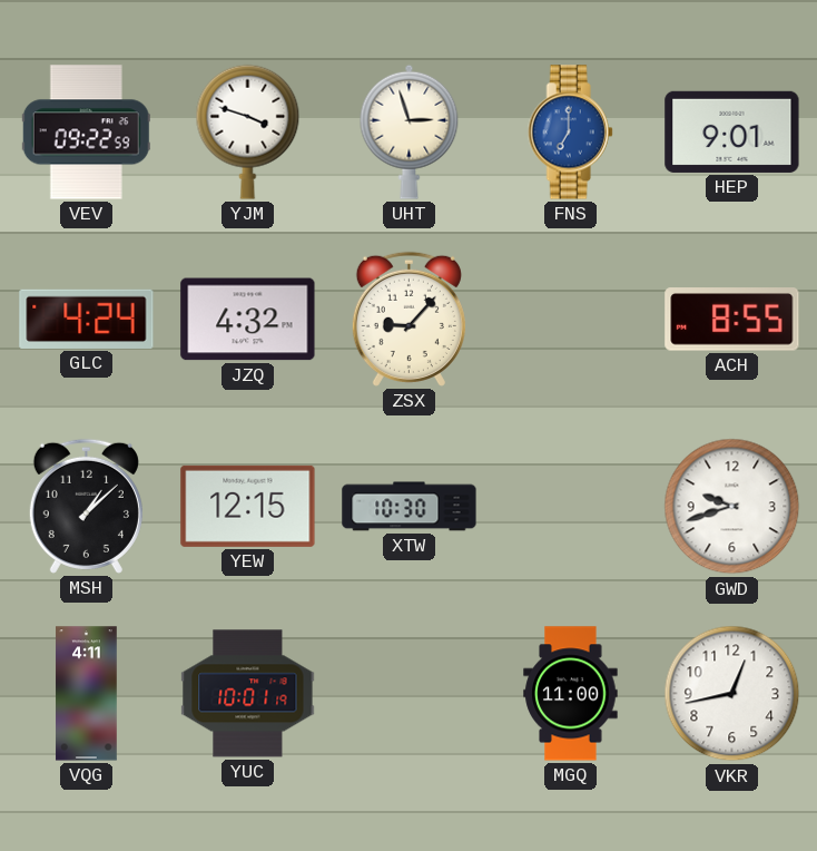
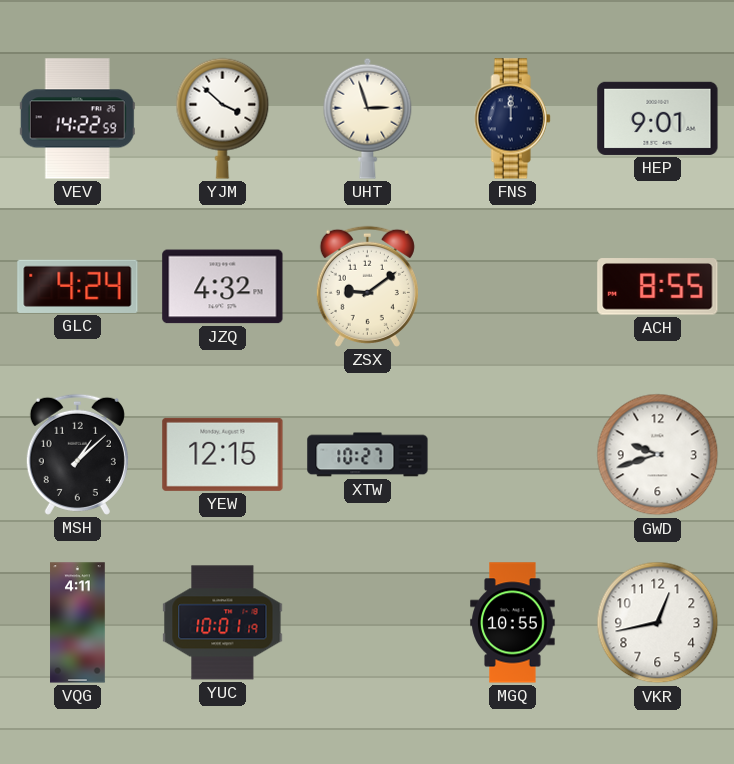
VEV: 09:22 -> 14:22
YJM: 3:48 -> 3:52
FNS: 7:00 -> 12:00
FNS dial: blue -> navy
ZSX: 9:07 -> 9:09
XTW: 10:30 -> 10:27
MGQ: 11:00 -> 10:55
